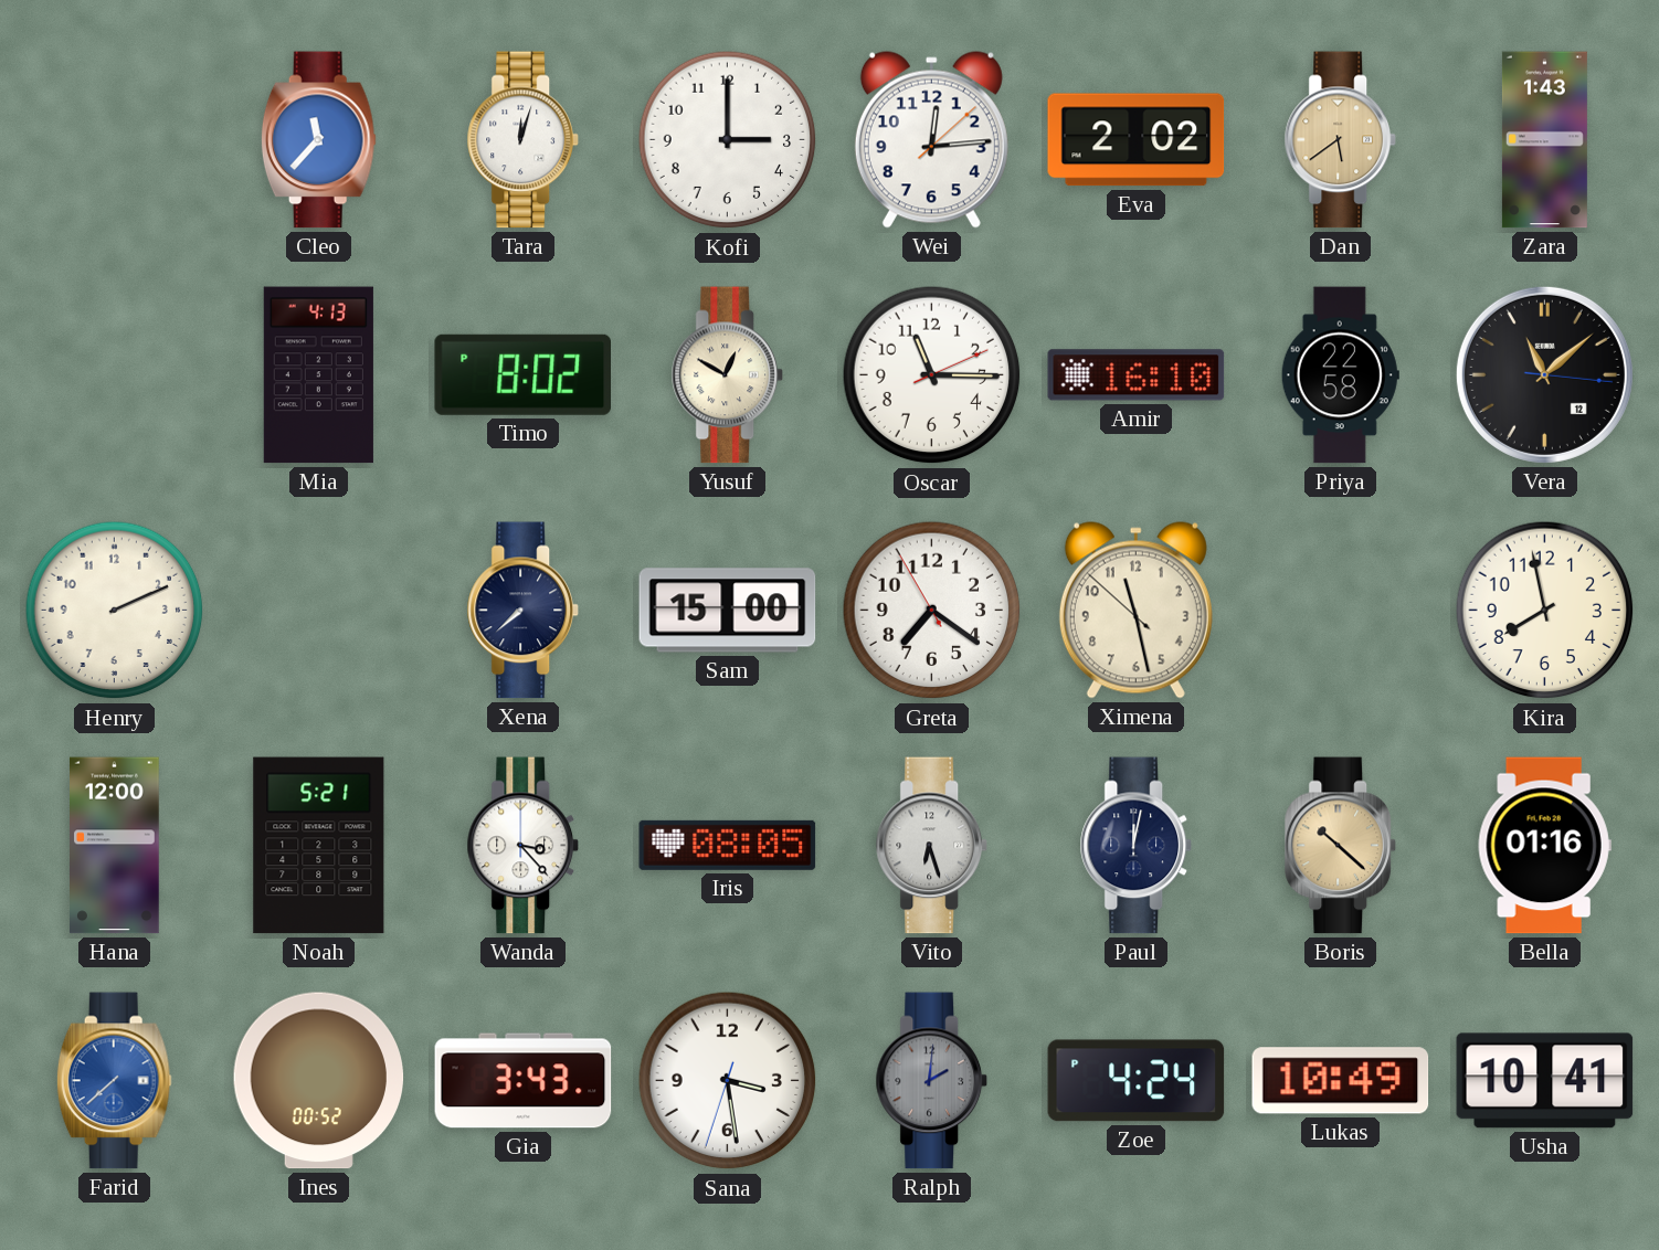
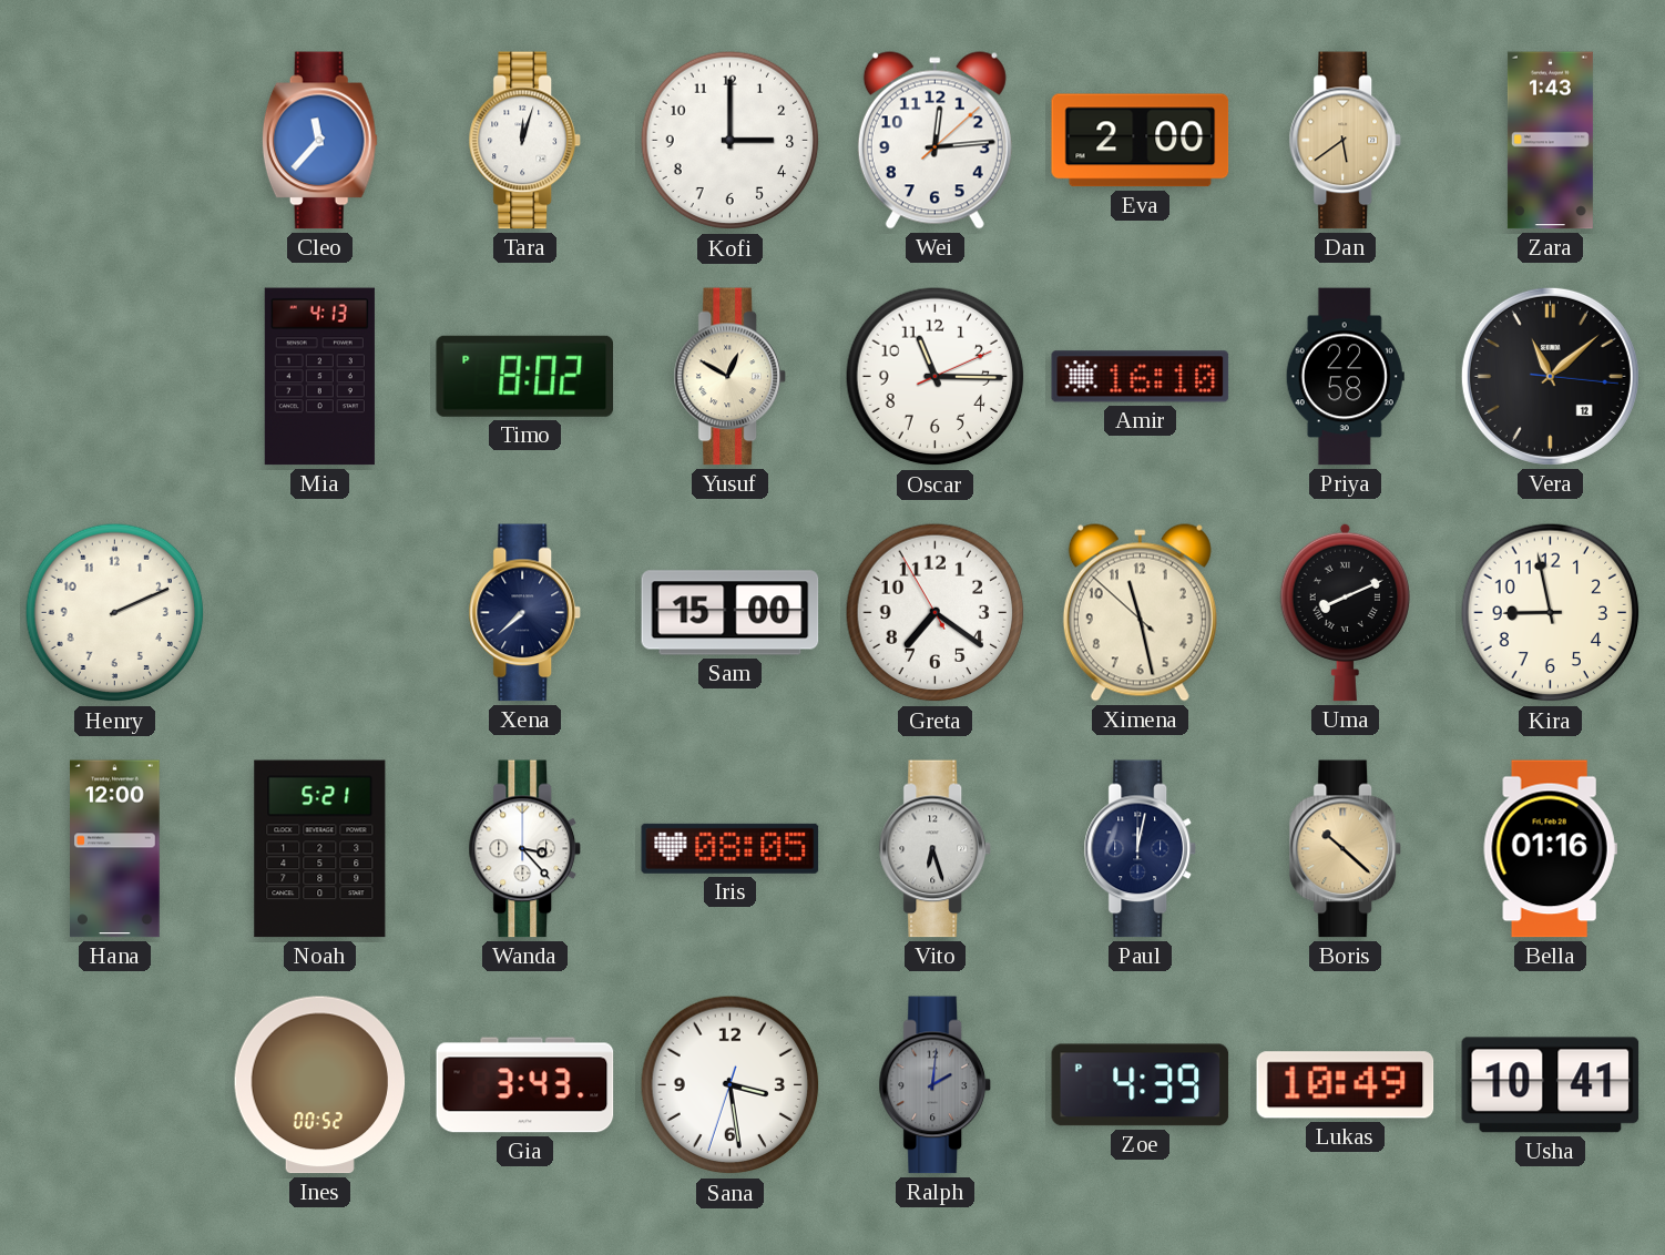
Eva: 2:02 -> 2:00
Uma: none -> 8:11
Kira: 7:58 -> 8:58
Farid: 7:38 -> none
Zoe: 4:24 -> 4:39
